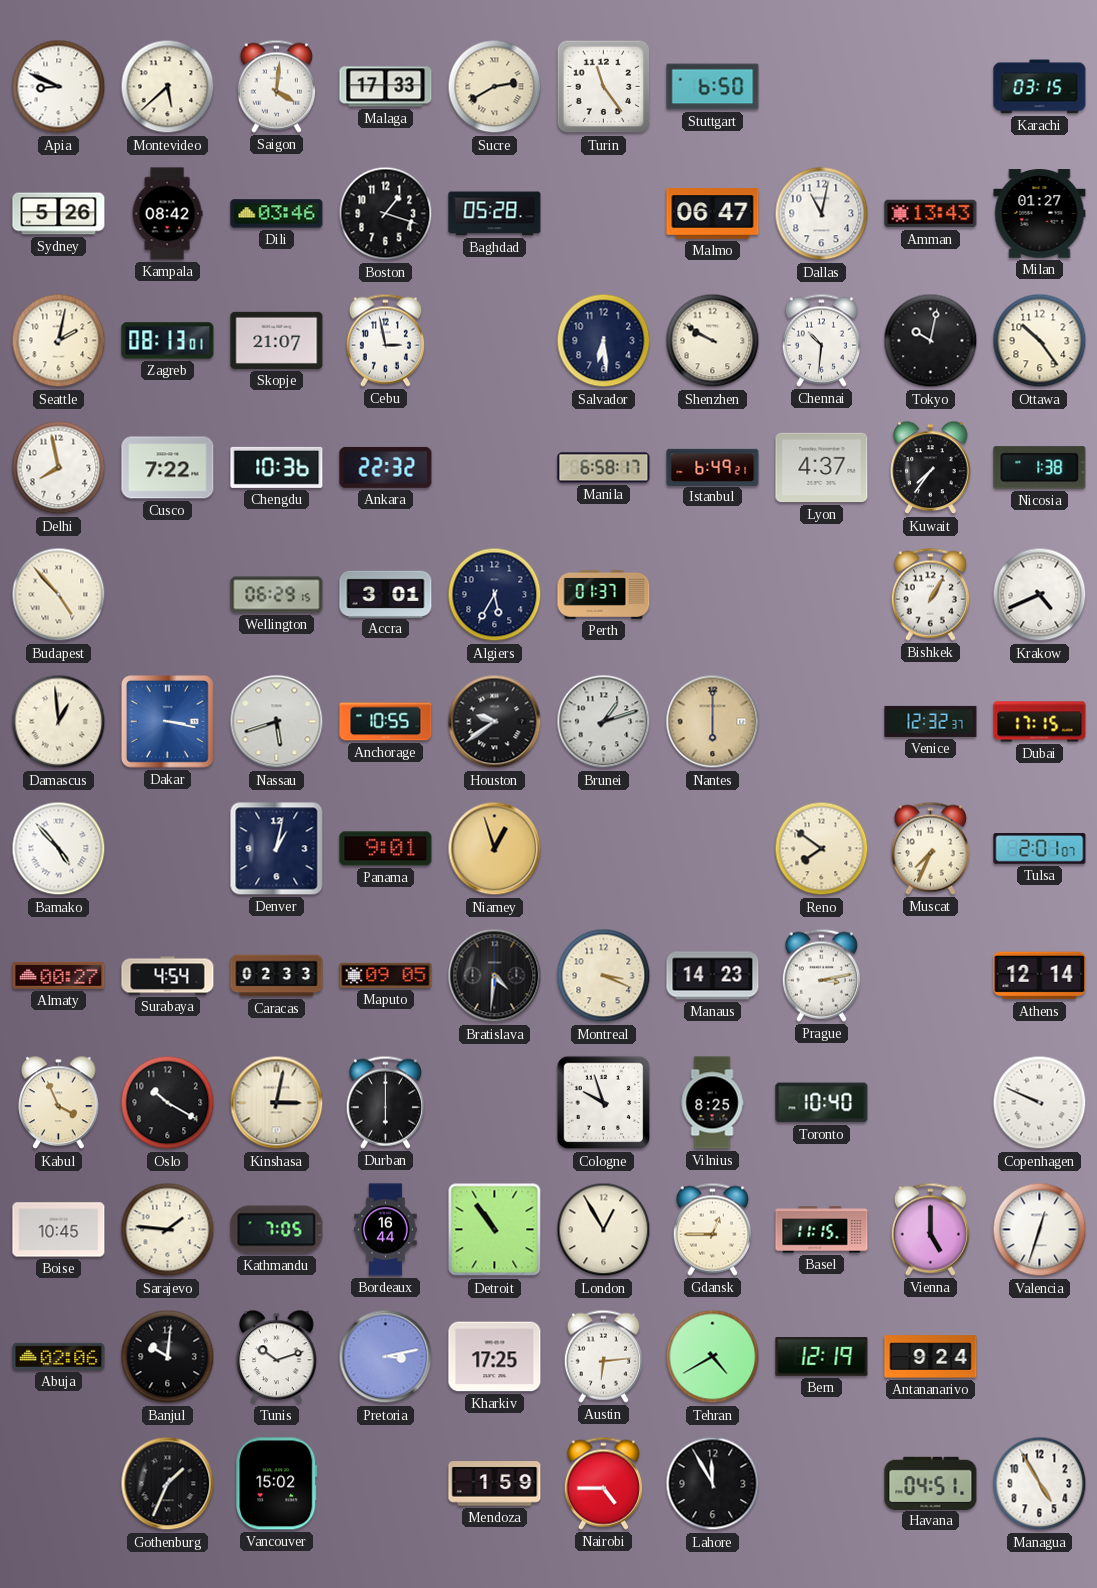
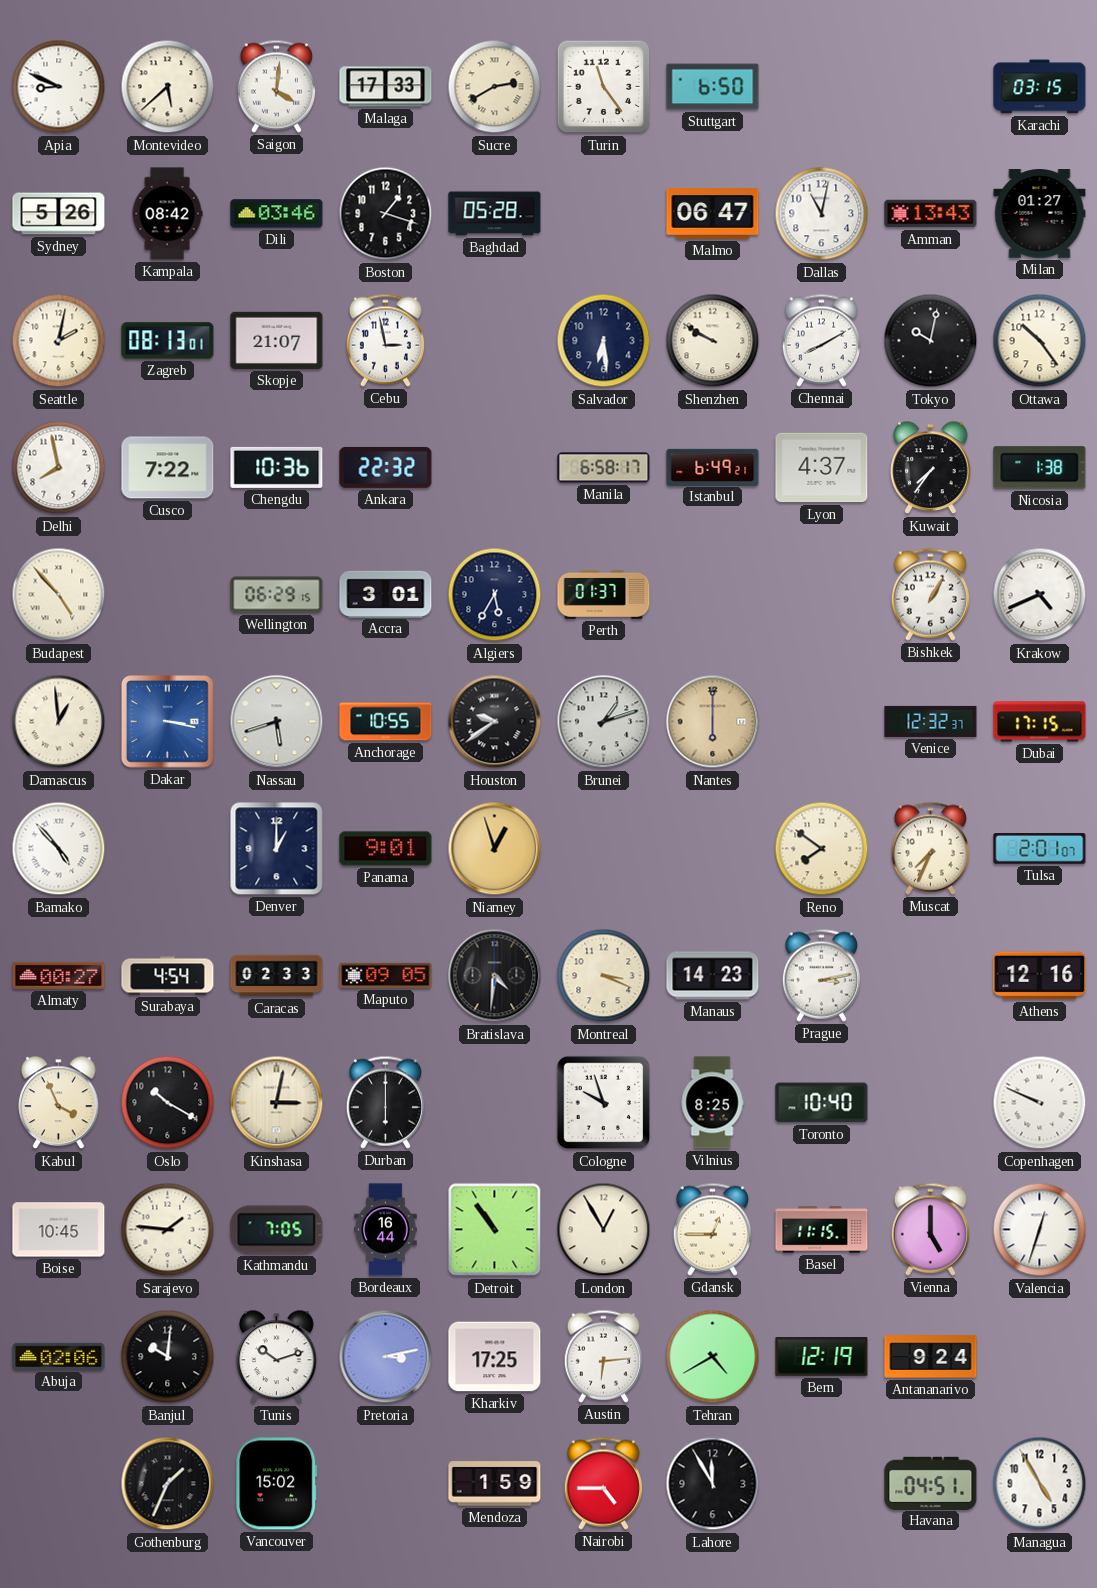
Chennai: 10:31 -> 8:10
Denver: 1:02 -> 1:00
Athens: 12:14 -> 12:16
